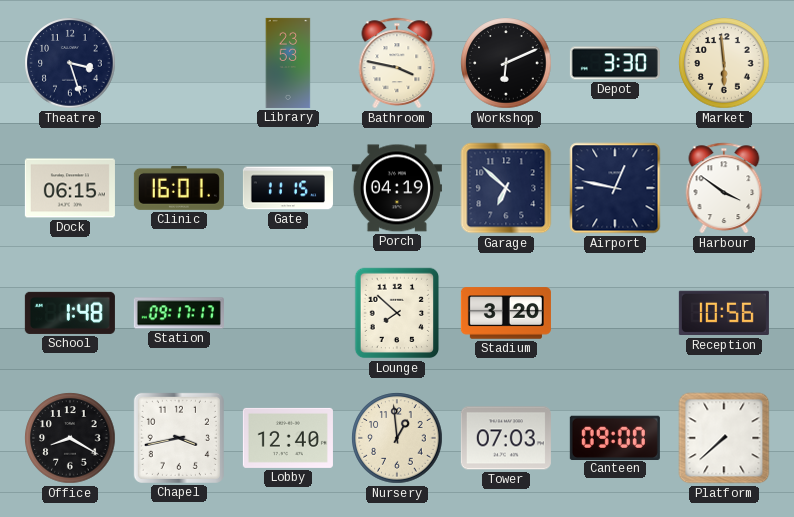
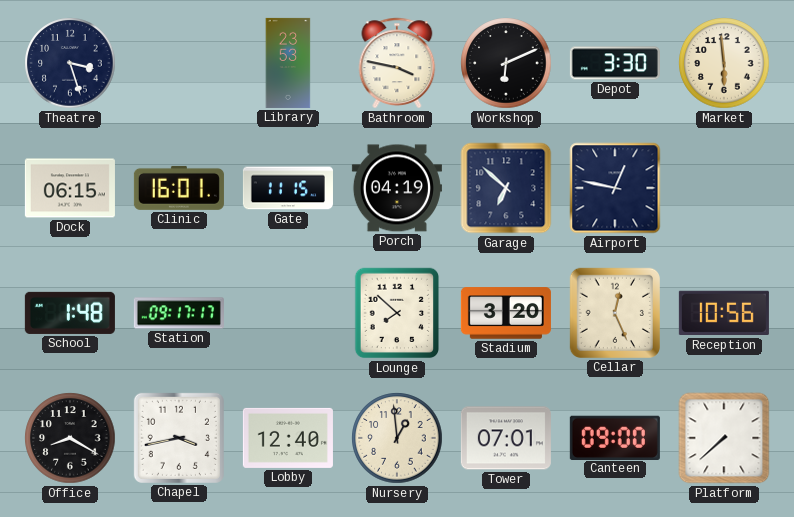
Harbour: 3:51 -> none
Cellar: none -> 12:26
Tower: 07:03 -> 07:01
